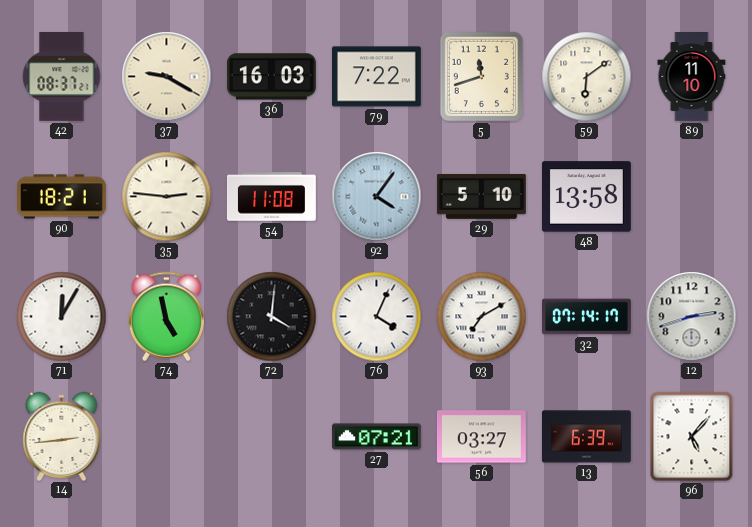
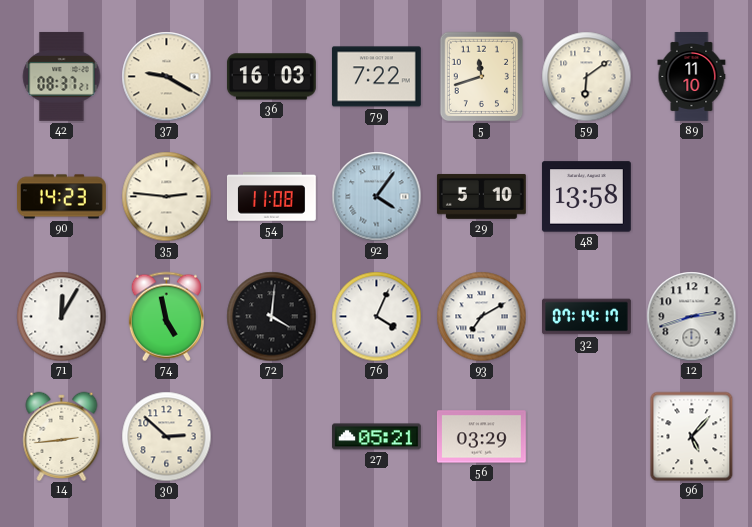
90: 18:21 -> 14:23
30: none -> 2:52
27: 07:21 -> 05:21
56: 03:27 -> 03:29
13: 6:39 -> none
